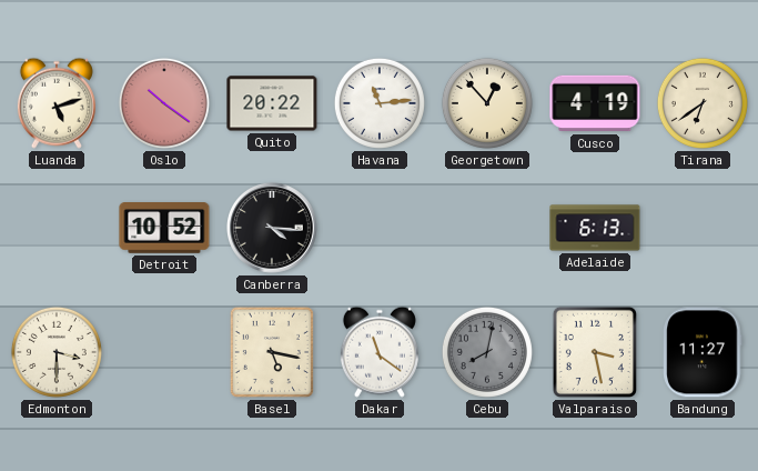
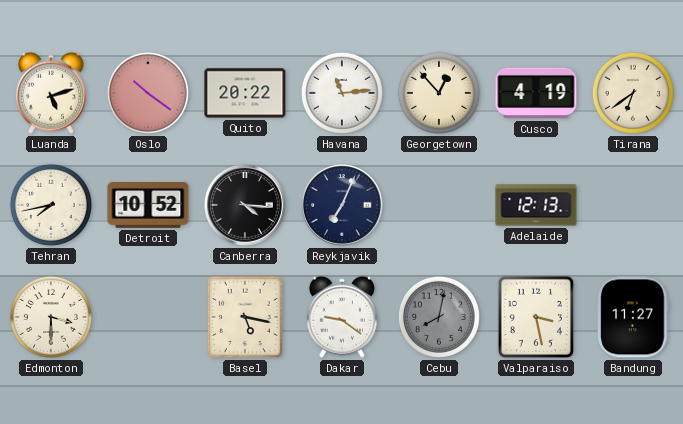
Tehran: none -> 7:43
Reykjavik: none -> 7:04
Adelaide: 6:13 -> 12:13
Dakar: 11:21 -> 9:21
